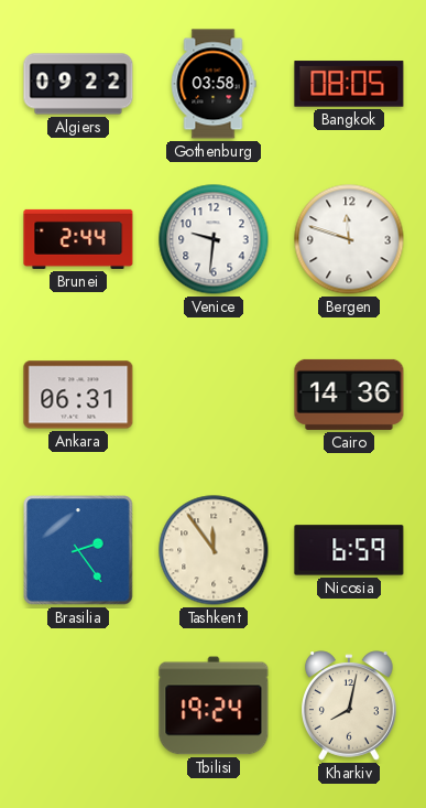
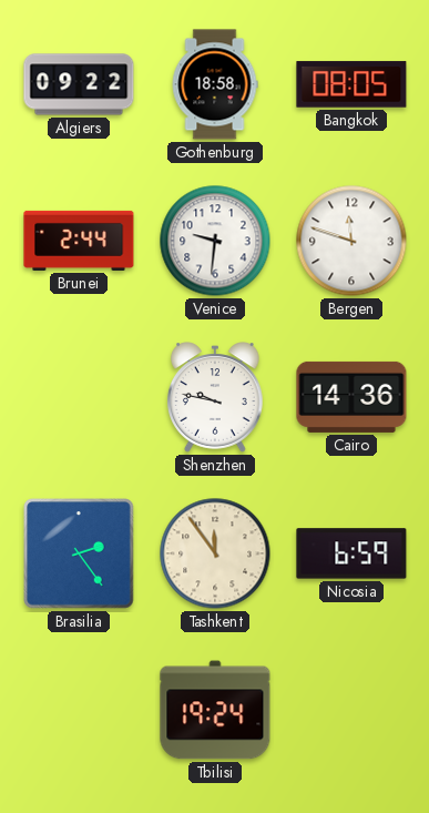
Gothenburg: 03:58 -> 18:58
Ankara: 06:31 -> none
Shenzhen: none -> 9:47
Kharkiv: 8:02 -> none
